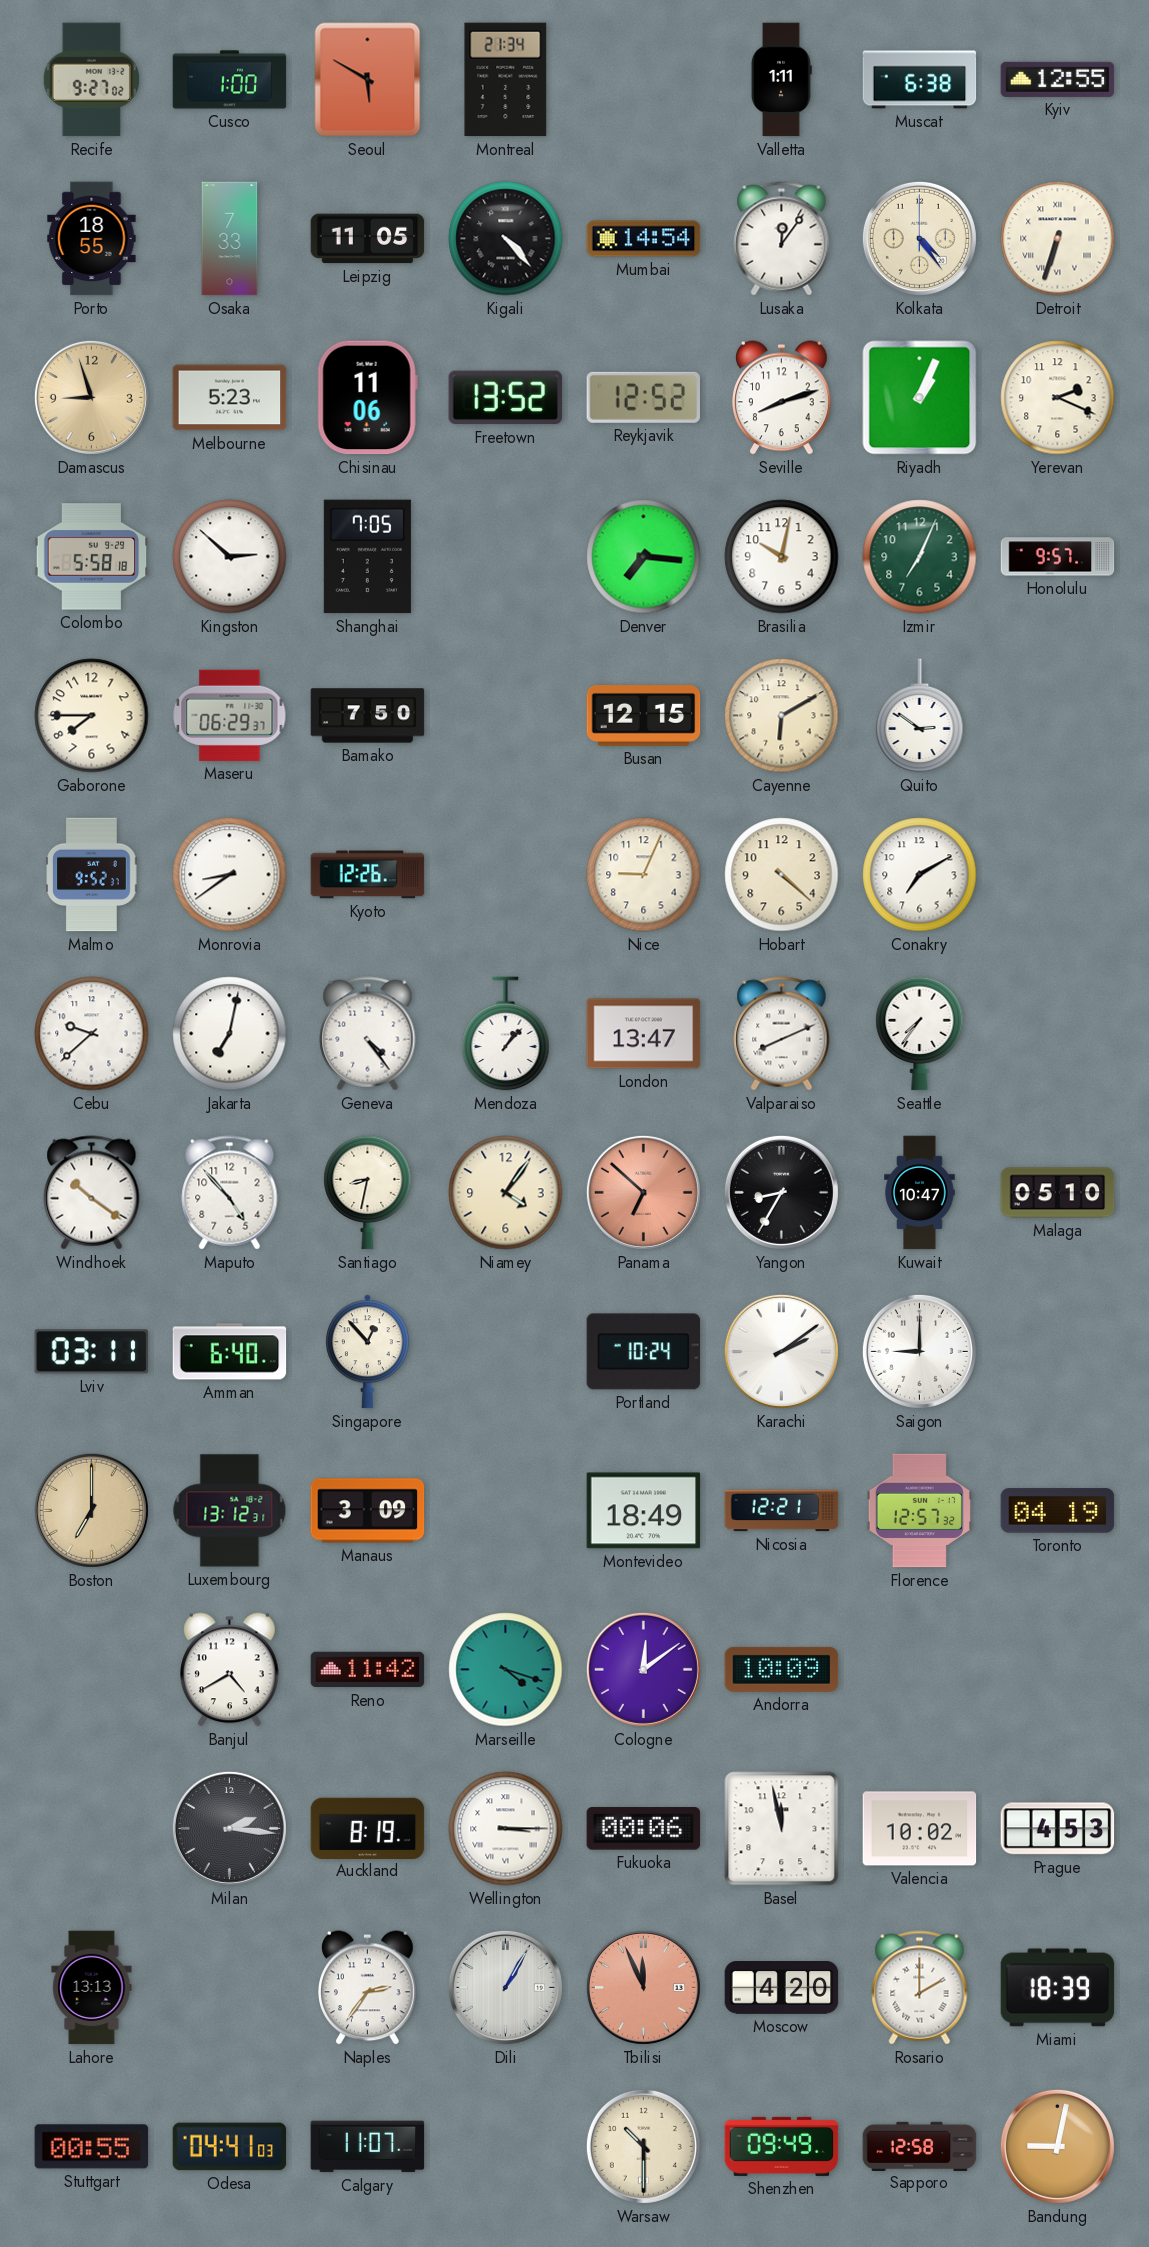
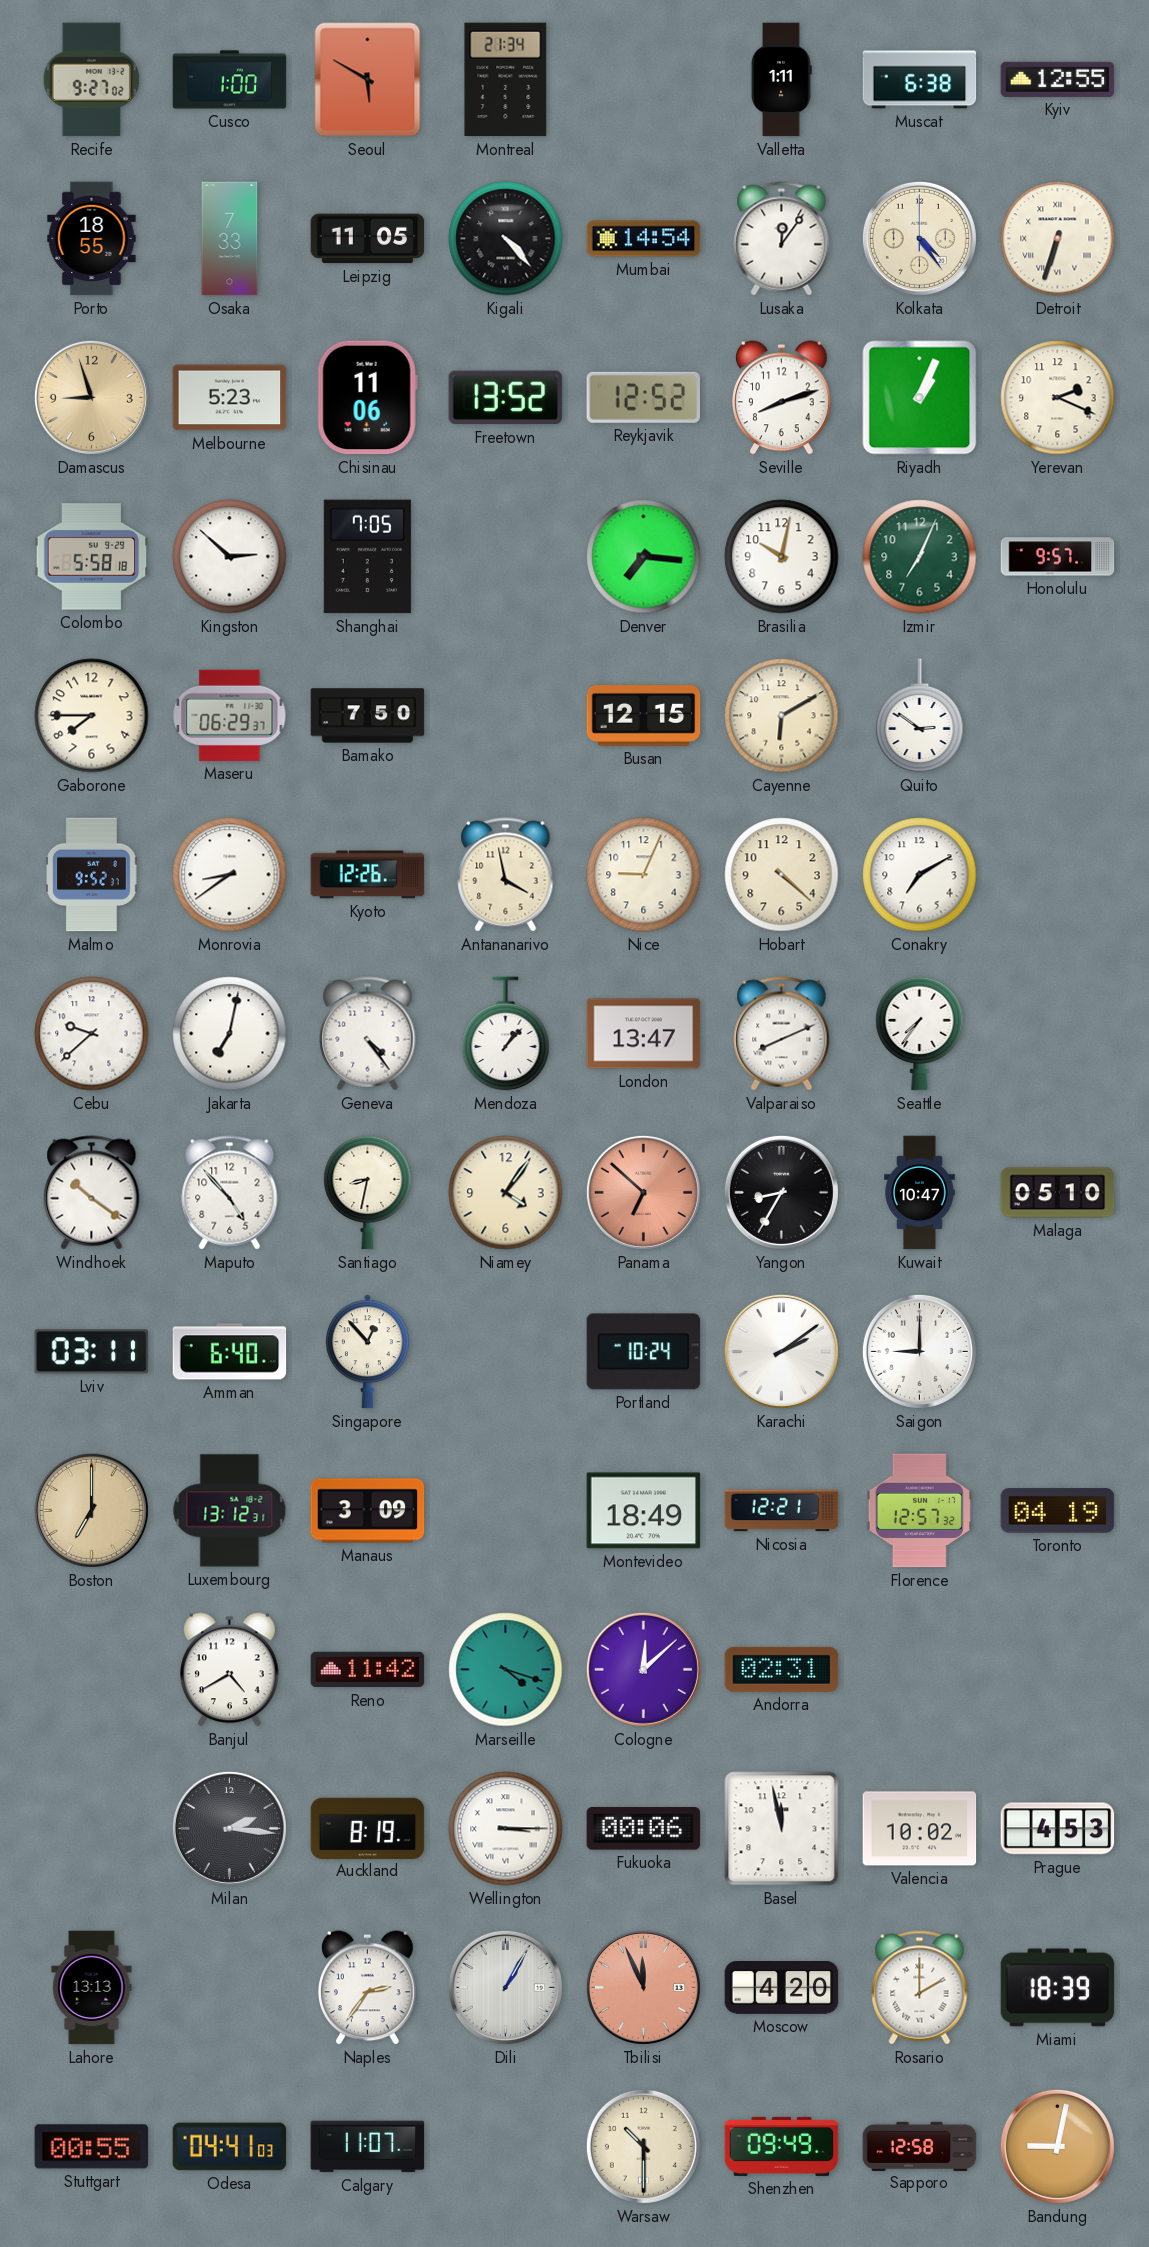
Antananarivo: none -> 3:58
Cologne: 12:09 -> 12:08
Andorra: 10:09 -> 02:31
